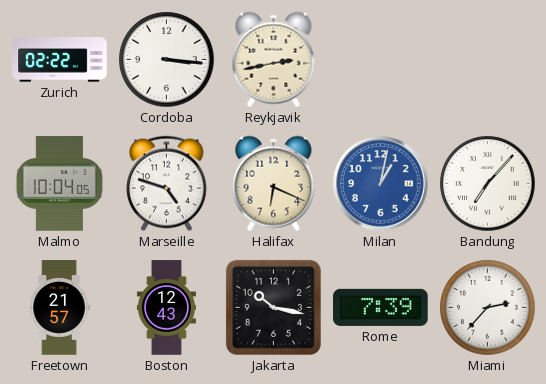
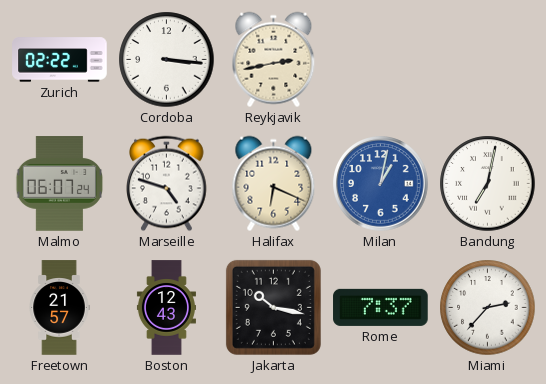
Malmo: 10:04 -> 06:07
Bandung: 7:07 -> 7:02
Rome: 7:39 -> 7:37
